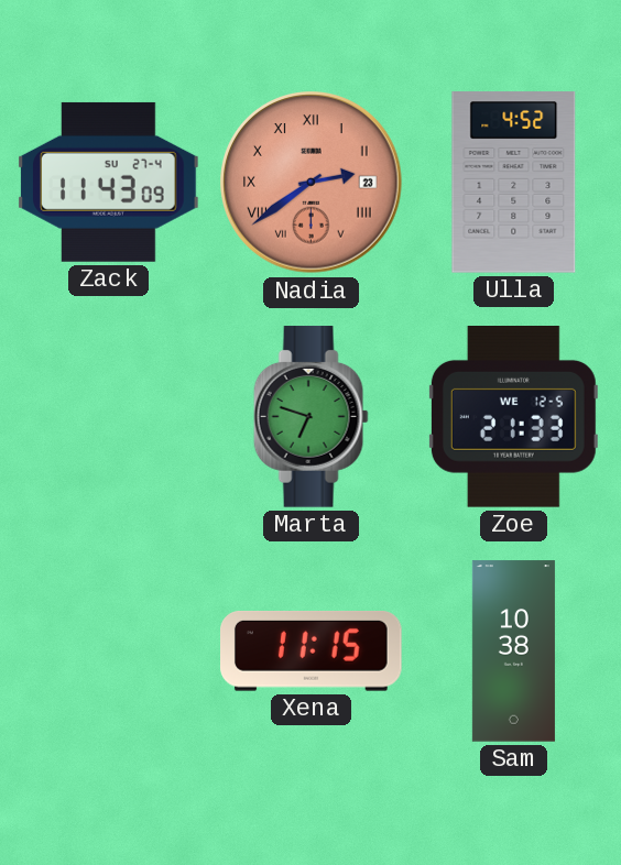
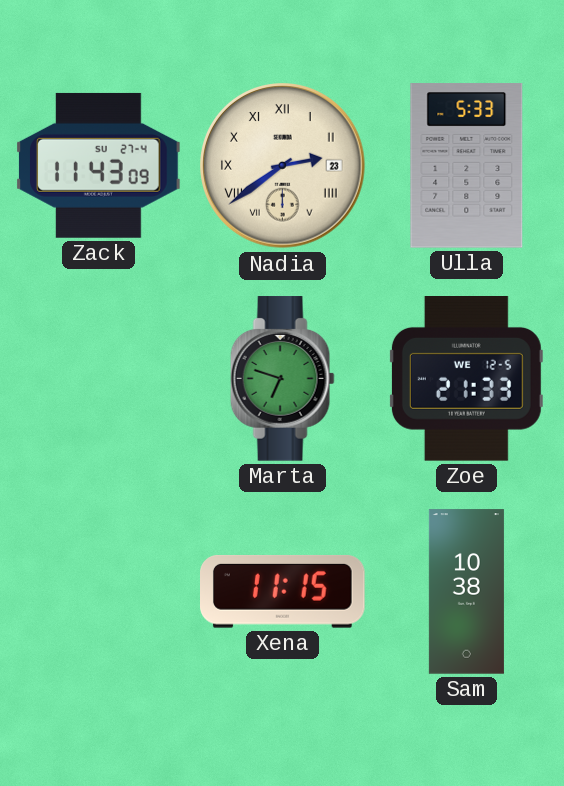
Nadia dial: salmon -> cream
Ulla: 4:52 -> 5:33
